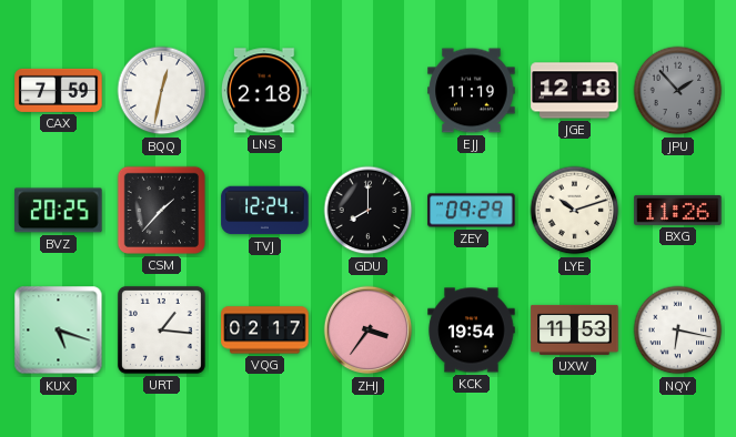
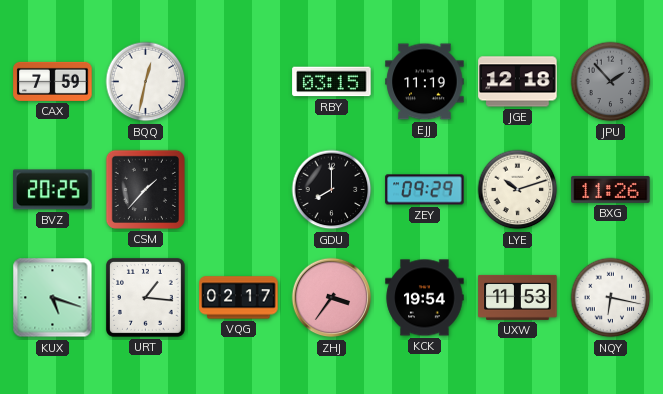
LNS: 2:18 -> none
RBY: none -> 03:15
TVJ: 12:24 -> none
